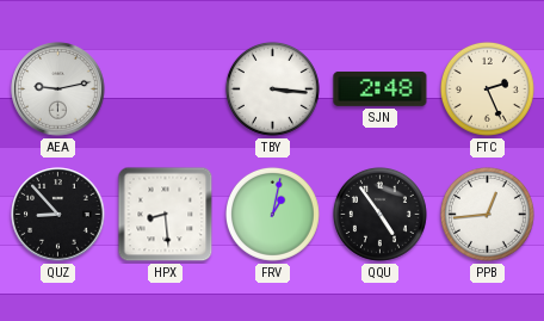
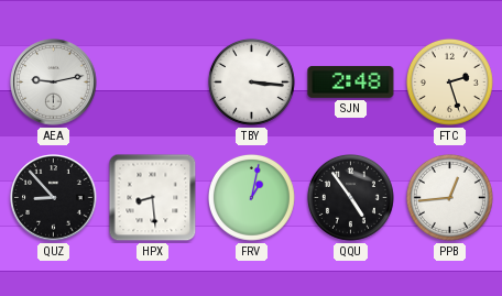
FTC: 2:26 -> 2:27
